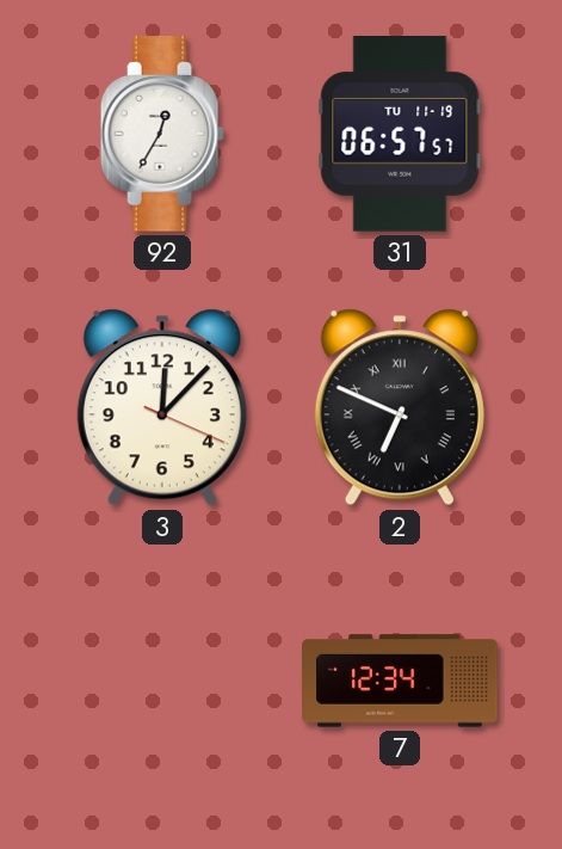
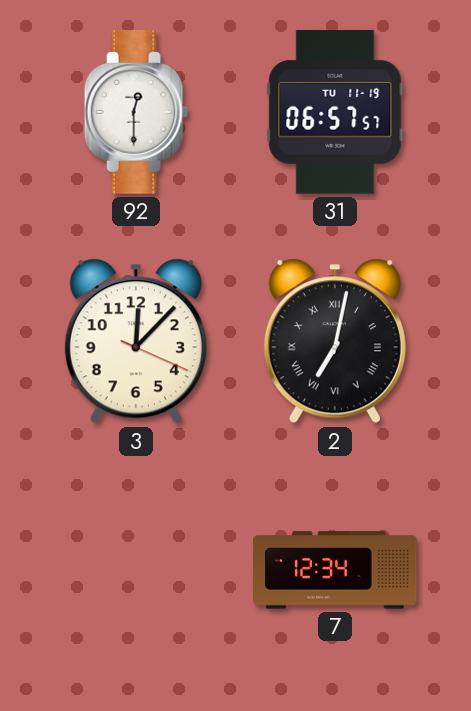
92: 12:35 -> 12:30
2: 6:49 -> 7:02
